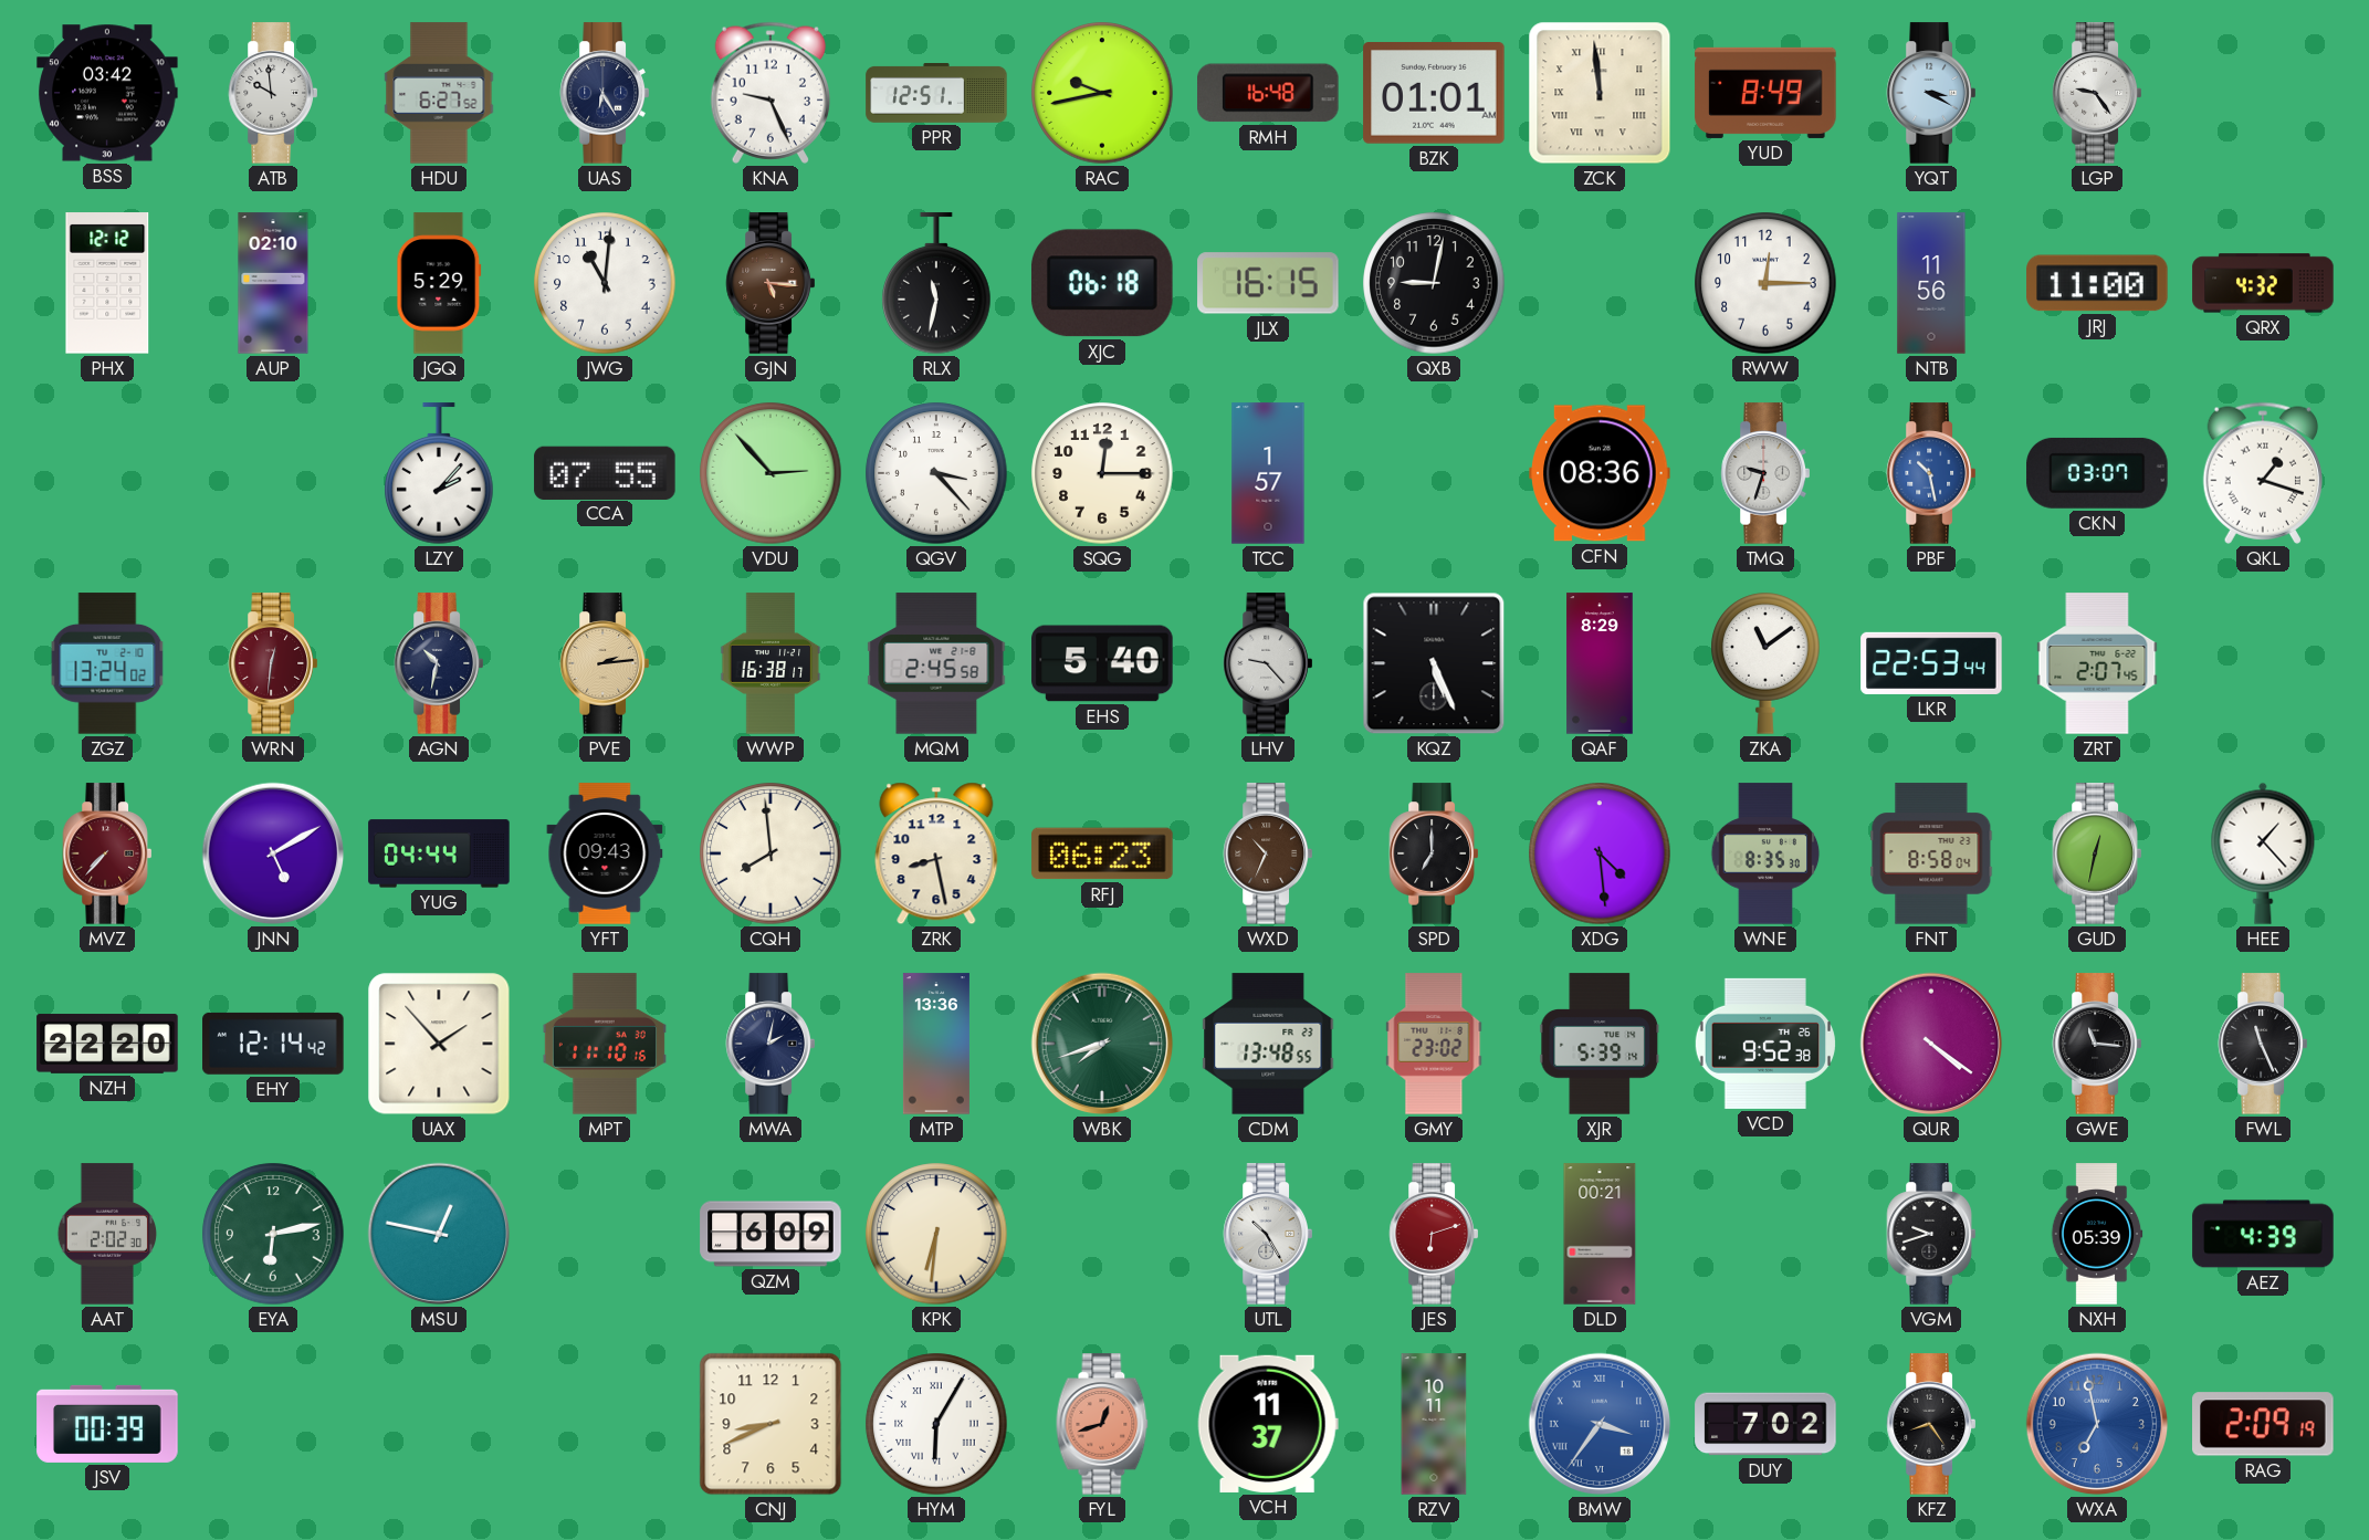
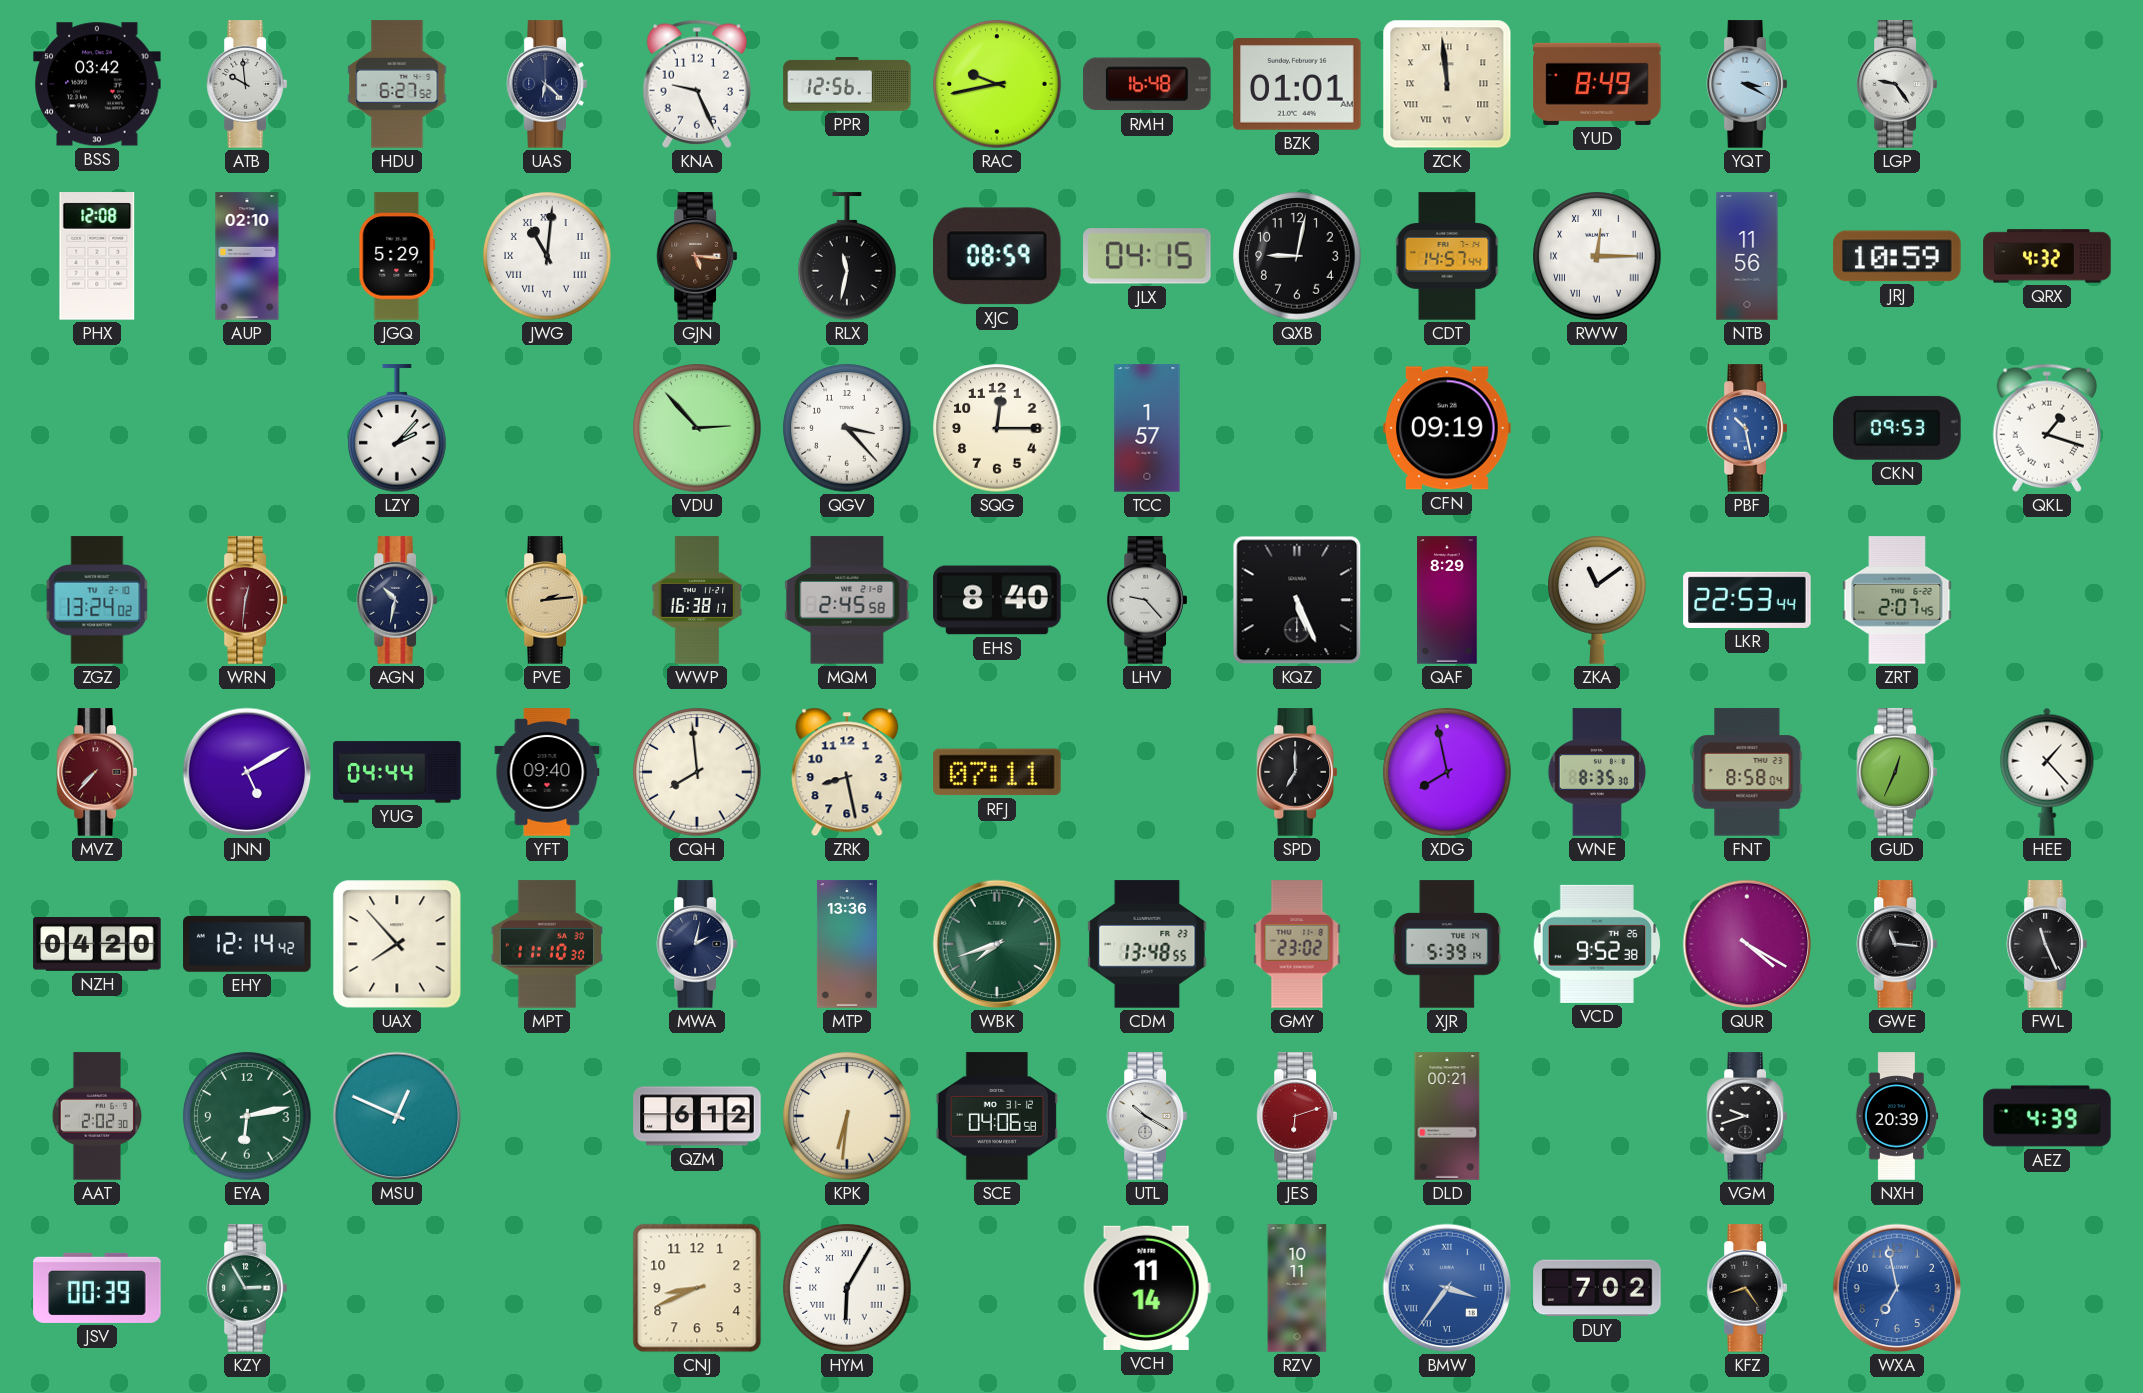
UAS: 6:25 -> 6:22
PPR: 12:51 -> 12:56
PHX: 12:12 -> 12:08
JWG numerals: Arabic -> Roman
XJC: 06:18 -> 08:59
JLX: 16:15 -> 04:15
CDT: none -> 14:57
RWW numerals: Arabic -> Roman
JRJ: 11:00 -> 10:59
CCA: 07:55 -> none
CFN: 08:36 -> 09:19
TMQ: 9:33 -> none
CKN: 03:07 -> 09:53
EHS: 5:40 -> 8:40
YFT: 09:43 -> 09:40
RFJ: 06:23 -> 07:11
WXD: 10:34 -> none
XDG: 4:29 -> 7:58
GUD: 12:32 -> 12:34
NZH: 22:20 -> 04:20
UAX: 1:53 -> 7:53
MPT: 11:10:16 -> 11:10:30
QUR: 4:21 -> 4:20
MSU: 12:47 -> 12:49
QZM: 6:09 -> 6:12
SCE: none -> 04:06
UTL: 10:25 -> 10:20
NXH: 05:39 -> 20:39
KZY: none -> 2:55
FYL: 12:42 -> none
VCH: 11:37 -> 11:14
RAG: 2:09 -> none
